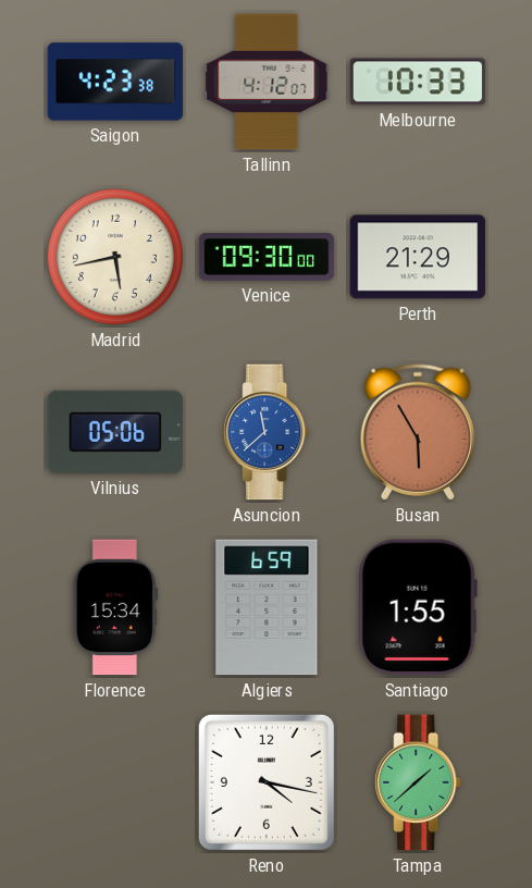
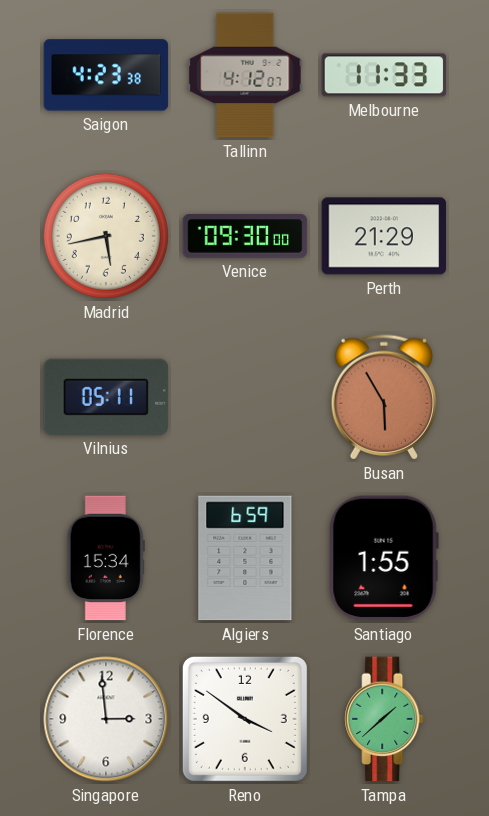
Melbourne: 10:33 -> 11:33
Vilnius: 05:06 -> 05:11
Asuncion: 11:38 -> none
Singapore: none -> 2:59
Reno: 4:17 -> 3:51
